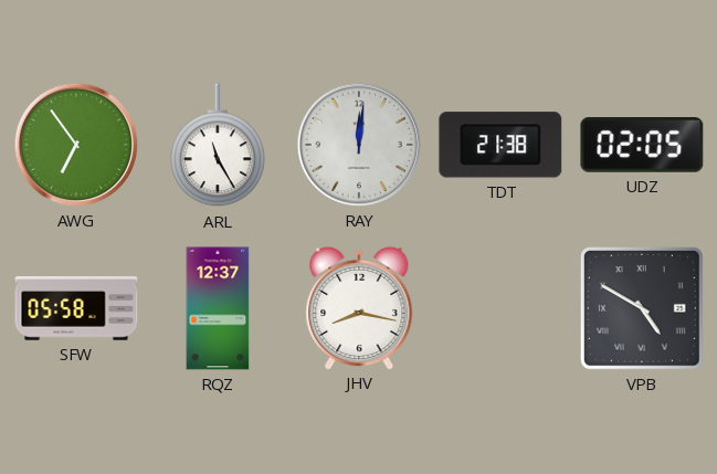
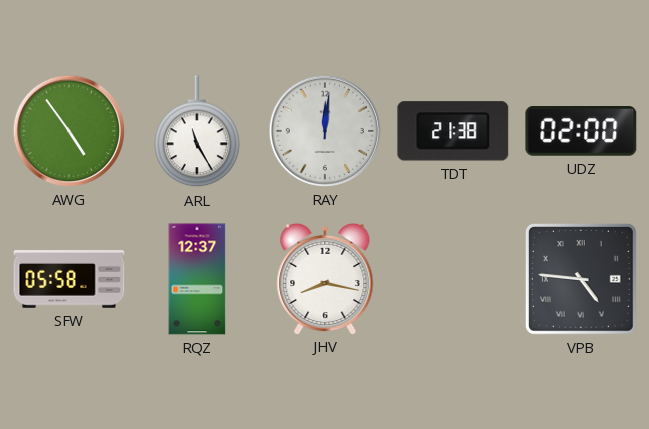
AWG: 6:54 -> 4:54
UDZ: 02:05 -> 02:00
VPB: 4:50 -> 4:46
